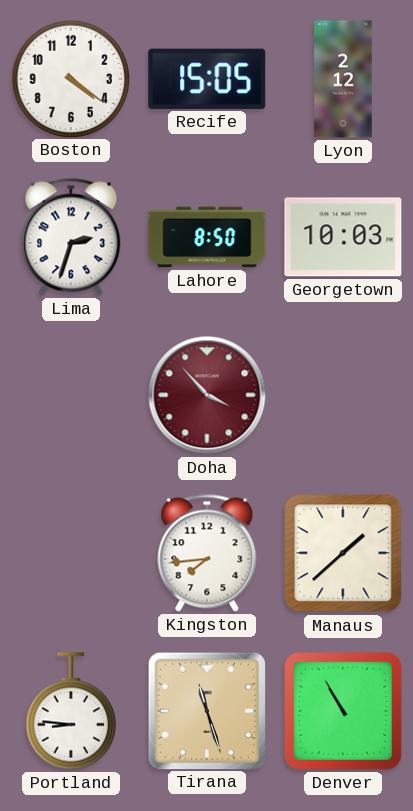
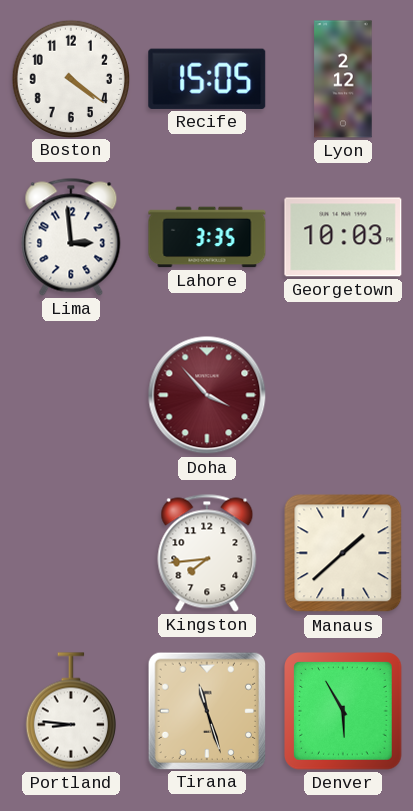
Lima: 2:33 -> 2:59
Lahore: 8:50 -> 3:35
Denver: 10:55 -> 5:55
